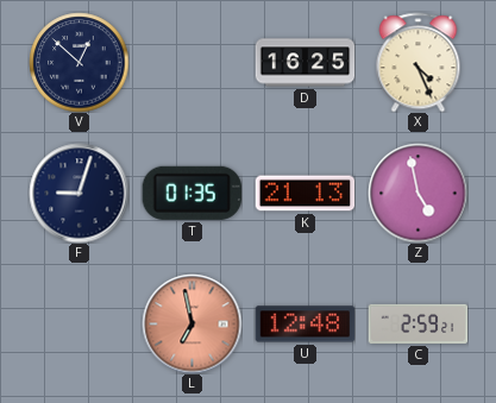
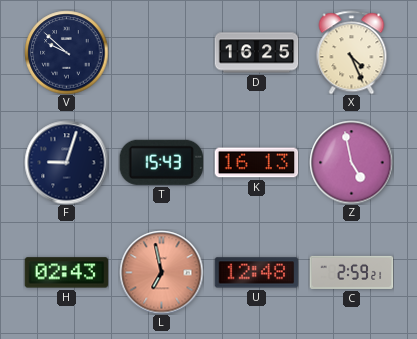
V: 12:52 -> 9:52
T: 01:35 -> 15:43
K: 21:13 -> 16:13
H: none -> 02:43
